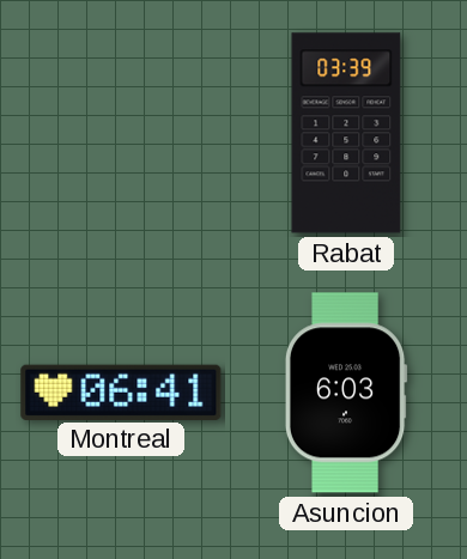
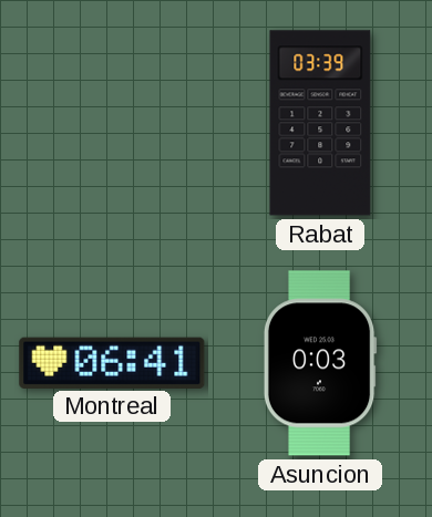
Asuncion: 6:03 -> 0:03
